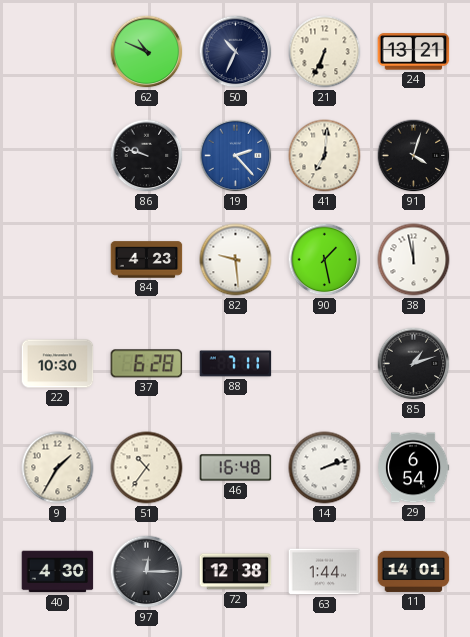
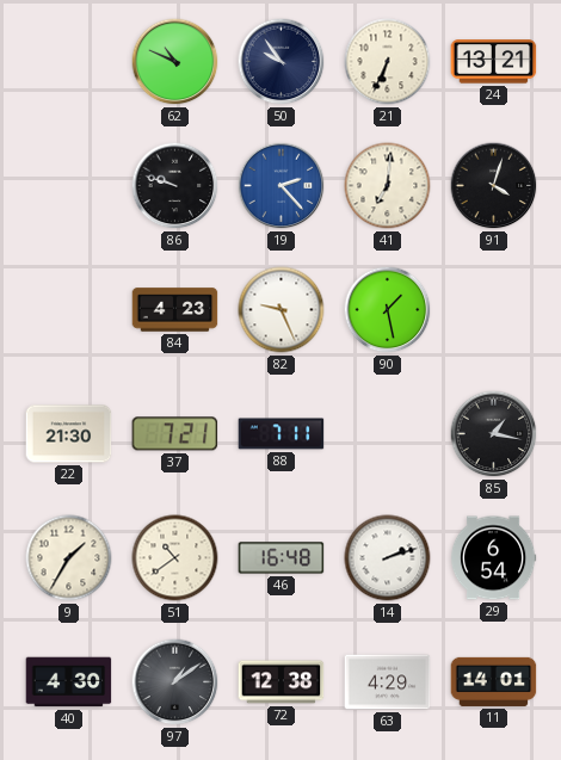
50: 10:34 -> 9:54
82: 9:29 -> 9:26
38: 11:58 -> none
22: 10:30 -> 21:30
37: 6:28 -> 7:21
85: 1:12 -> 1:17
51: 10:36 -> 10:39
97: 12:15 -> 1:09
63: 1:44 -> 4:29
